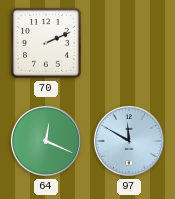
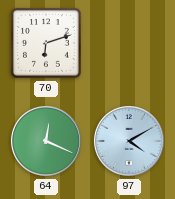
70: 2:11 -> 6:12
97: 11:50 -> 4:10
